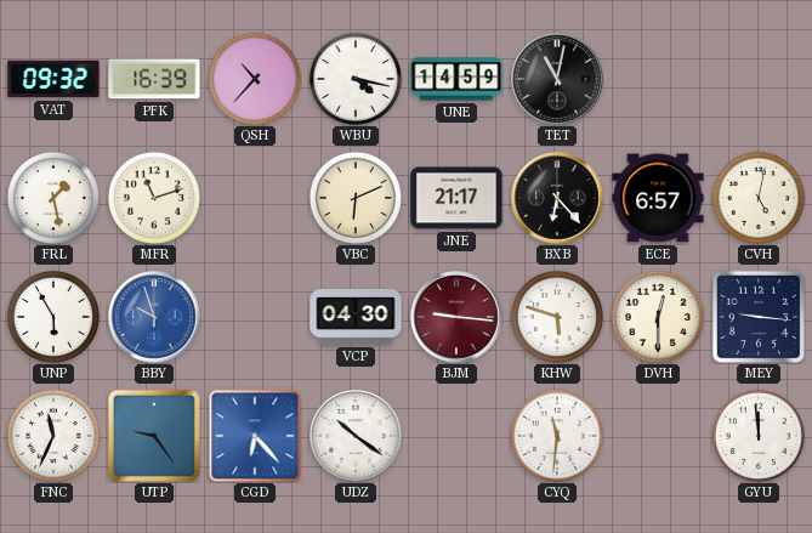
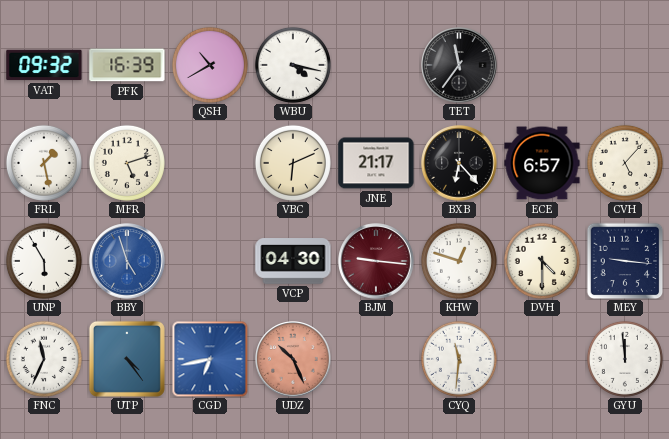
QSH: 10:37 -> 10:40
UNE: 14:59 -> none
TET: 11:02 -> 11:36
MFR: 11:12 -> 5:12
CVH: 5:02 -> 5:07
BBY: 9:57 -> 4:57
KHW: 5:48 -> 12:48
DVH: 12:30 -> 4:30
UTP: 9:24 -> 4:24
CGD: 6:23 -> 6:43
UDZ: 10:21 -> 10:26
UDZ dial: white -> salmon
